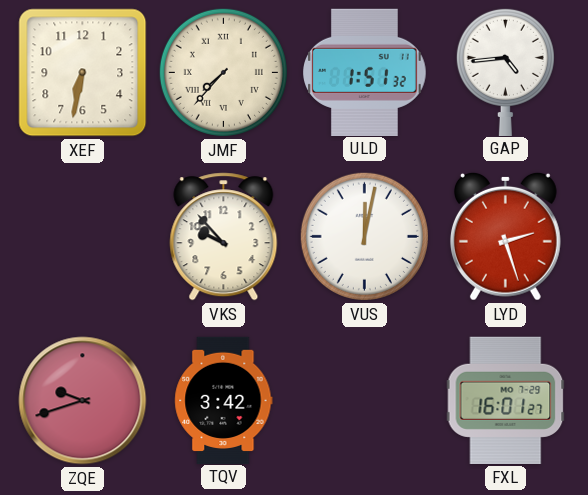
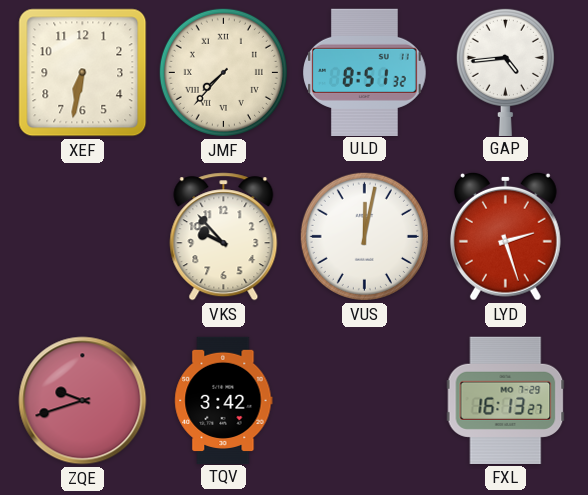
ULD: 1:51 -> 8:51
FXL: 16:01 -> 16:13
